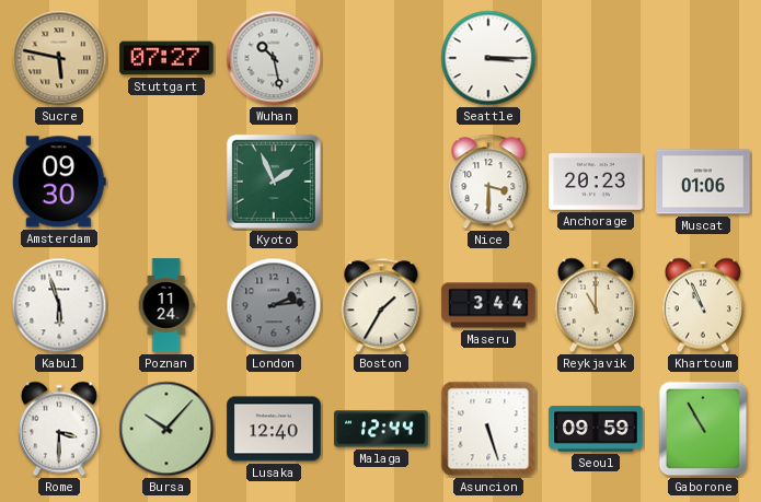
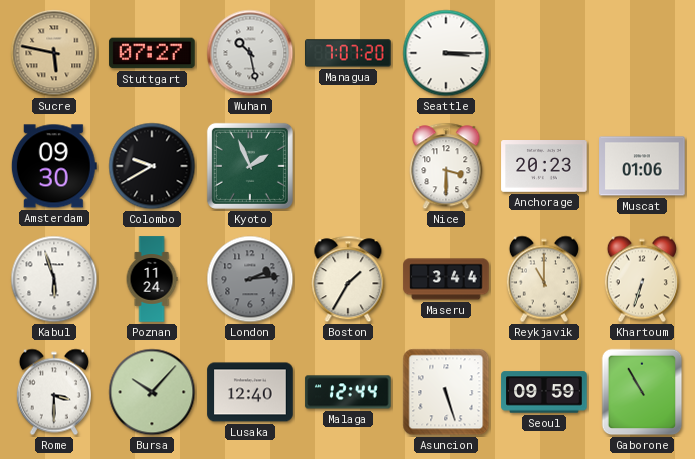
Managua: none -> 7:07
Colombo: none -> 9:40
Khartoum: 10:56 -> 6:33
